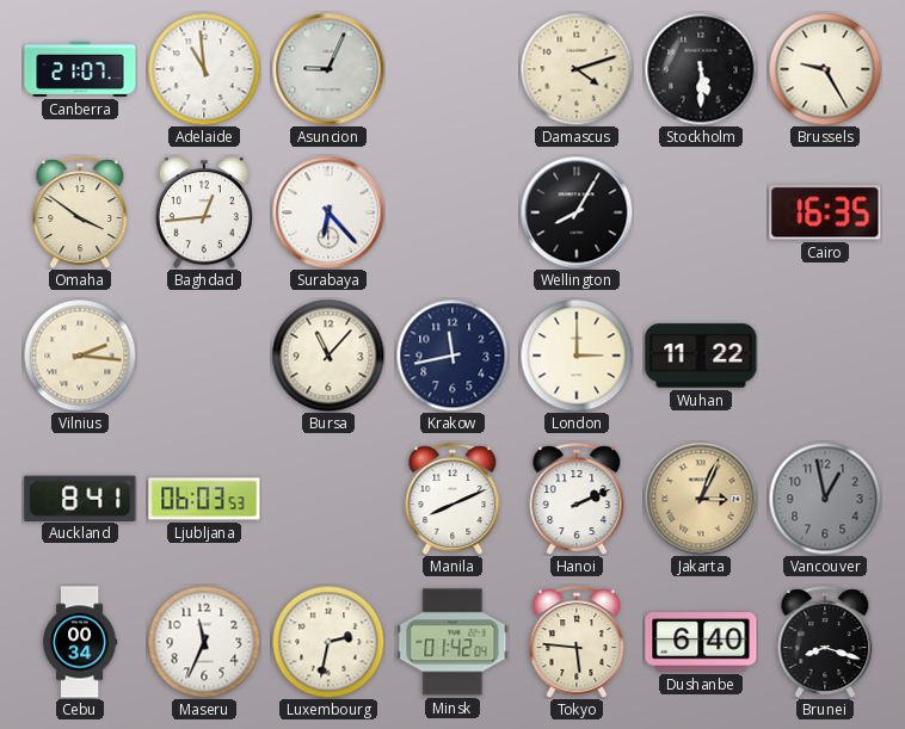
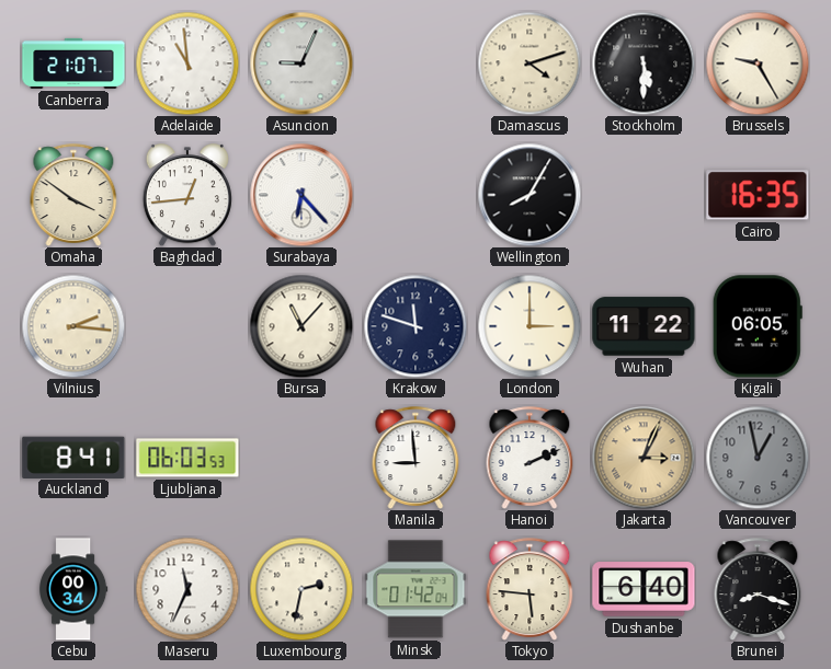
Krakow: 11:43 -> 11:48
Kigali: none -> 06:05
Manila: 8:11 -> 8:59
